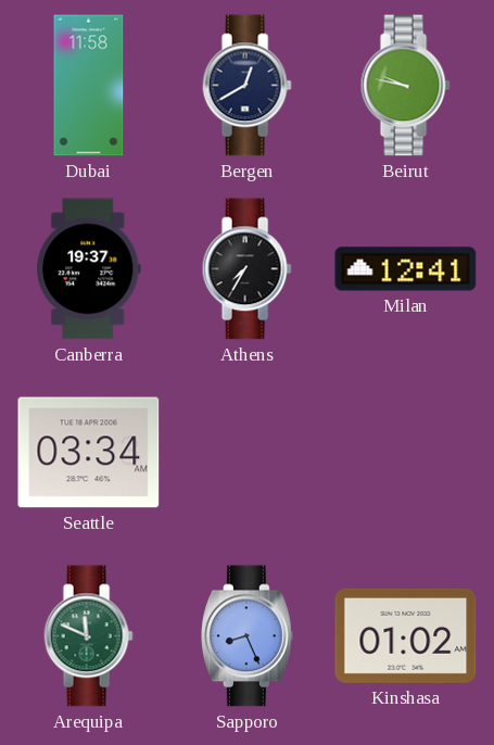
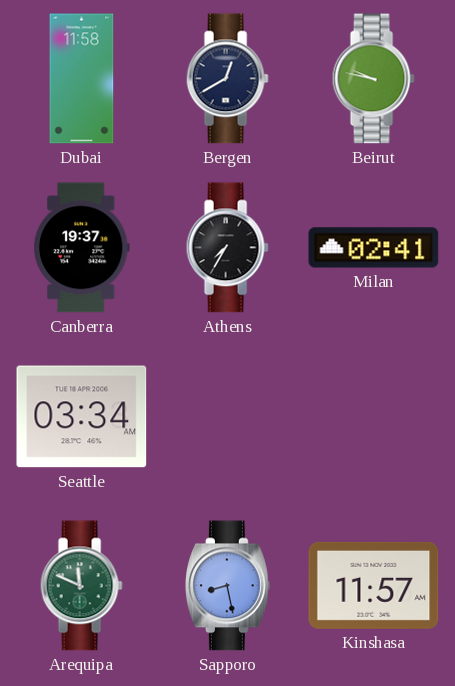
Milan: 12:41 -> 02:41
Sapporo: 8:26 -> 8:28
Kinshasa: 01:02 -> 11:57
